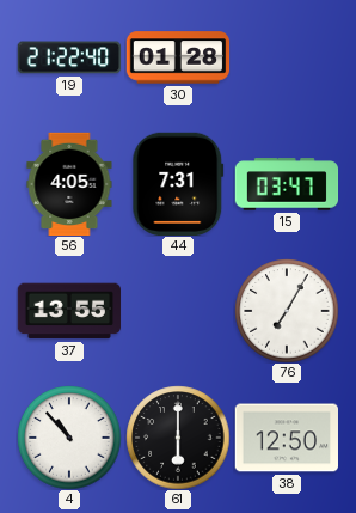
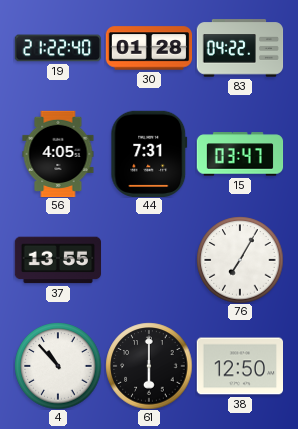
83: none -> 04:22
